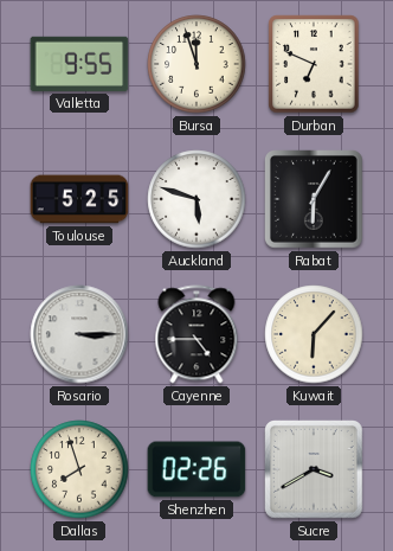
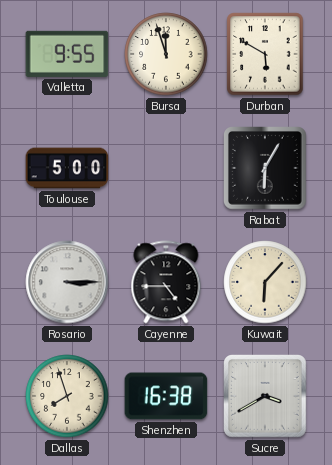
Durban: 6:49 -> 5:50
Toulouse: 5:25 -> 5:00
Auckland: 5:48 -> none
Shenzhen: 02:26 -> 16:38
